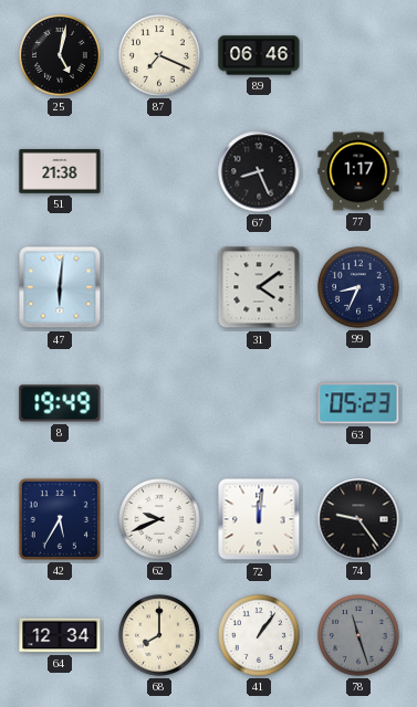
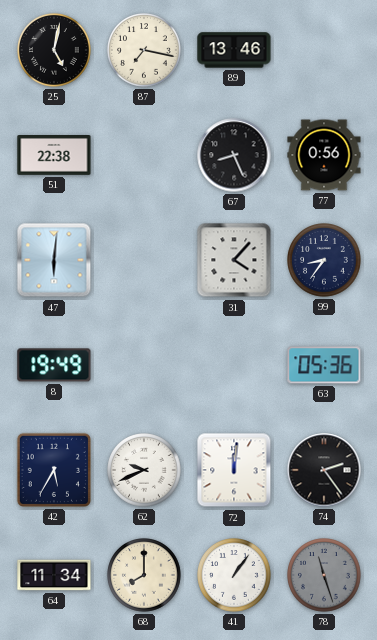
87: 7:19 -> 7:17
89: 06:46 -> 13:46
51: 21:38 -> 22:38
77: 1:17 -> 0:56
31: 4:09 -> 4:07
99: 8:34 -> 8:36
63: 05:23 -> 05:36
74: 9:24 -> 2:24
64: 12:34 -> 11:34
